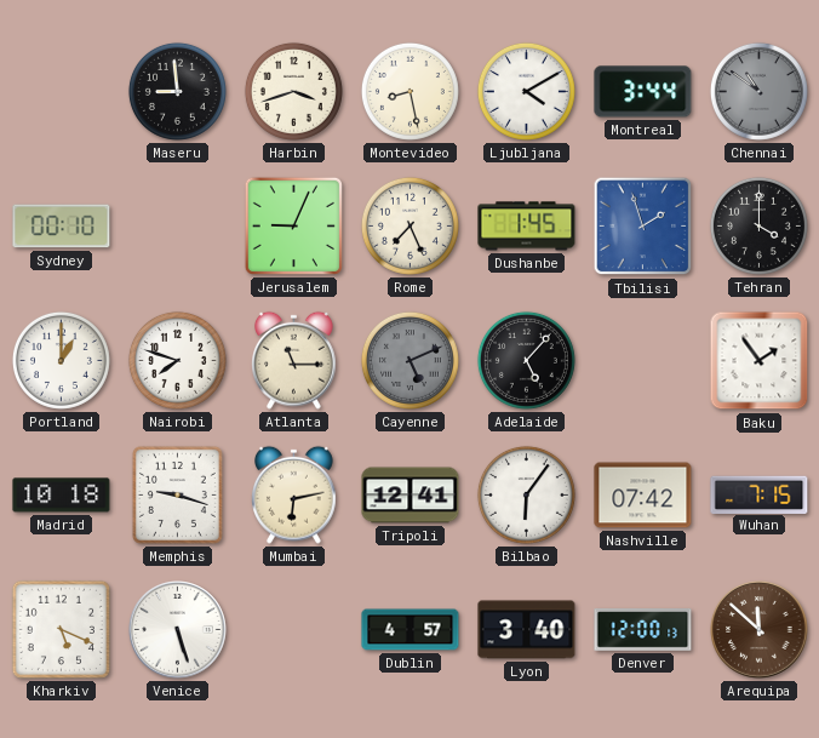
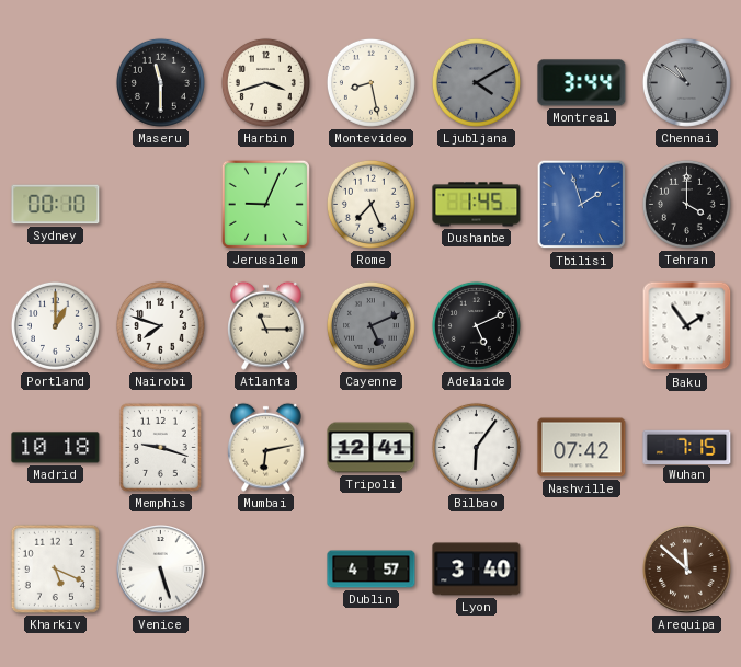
Maseru: 8:59 -> 11:30
Ljubljana dial: white -> grey
Adelaide: 5:07 -> 5:11
Denver: 12:00 -> none
